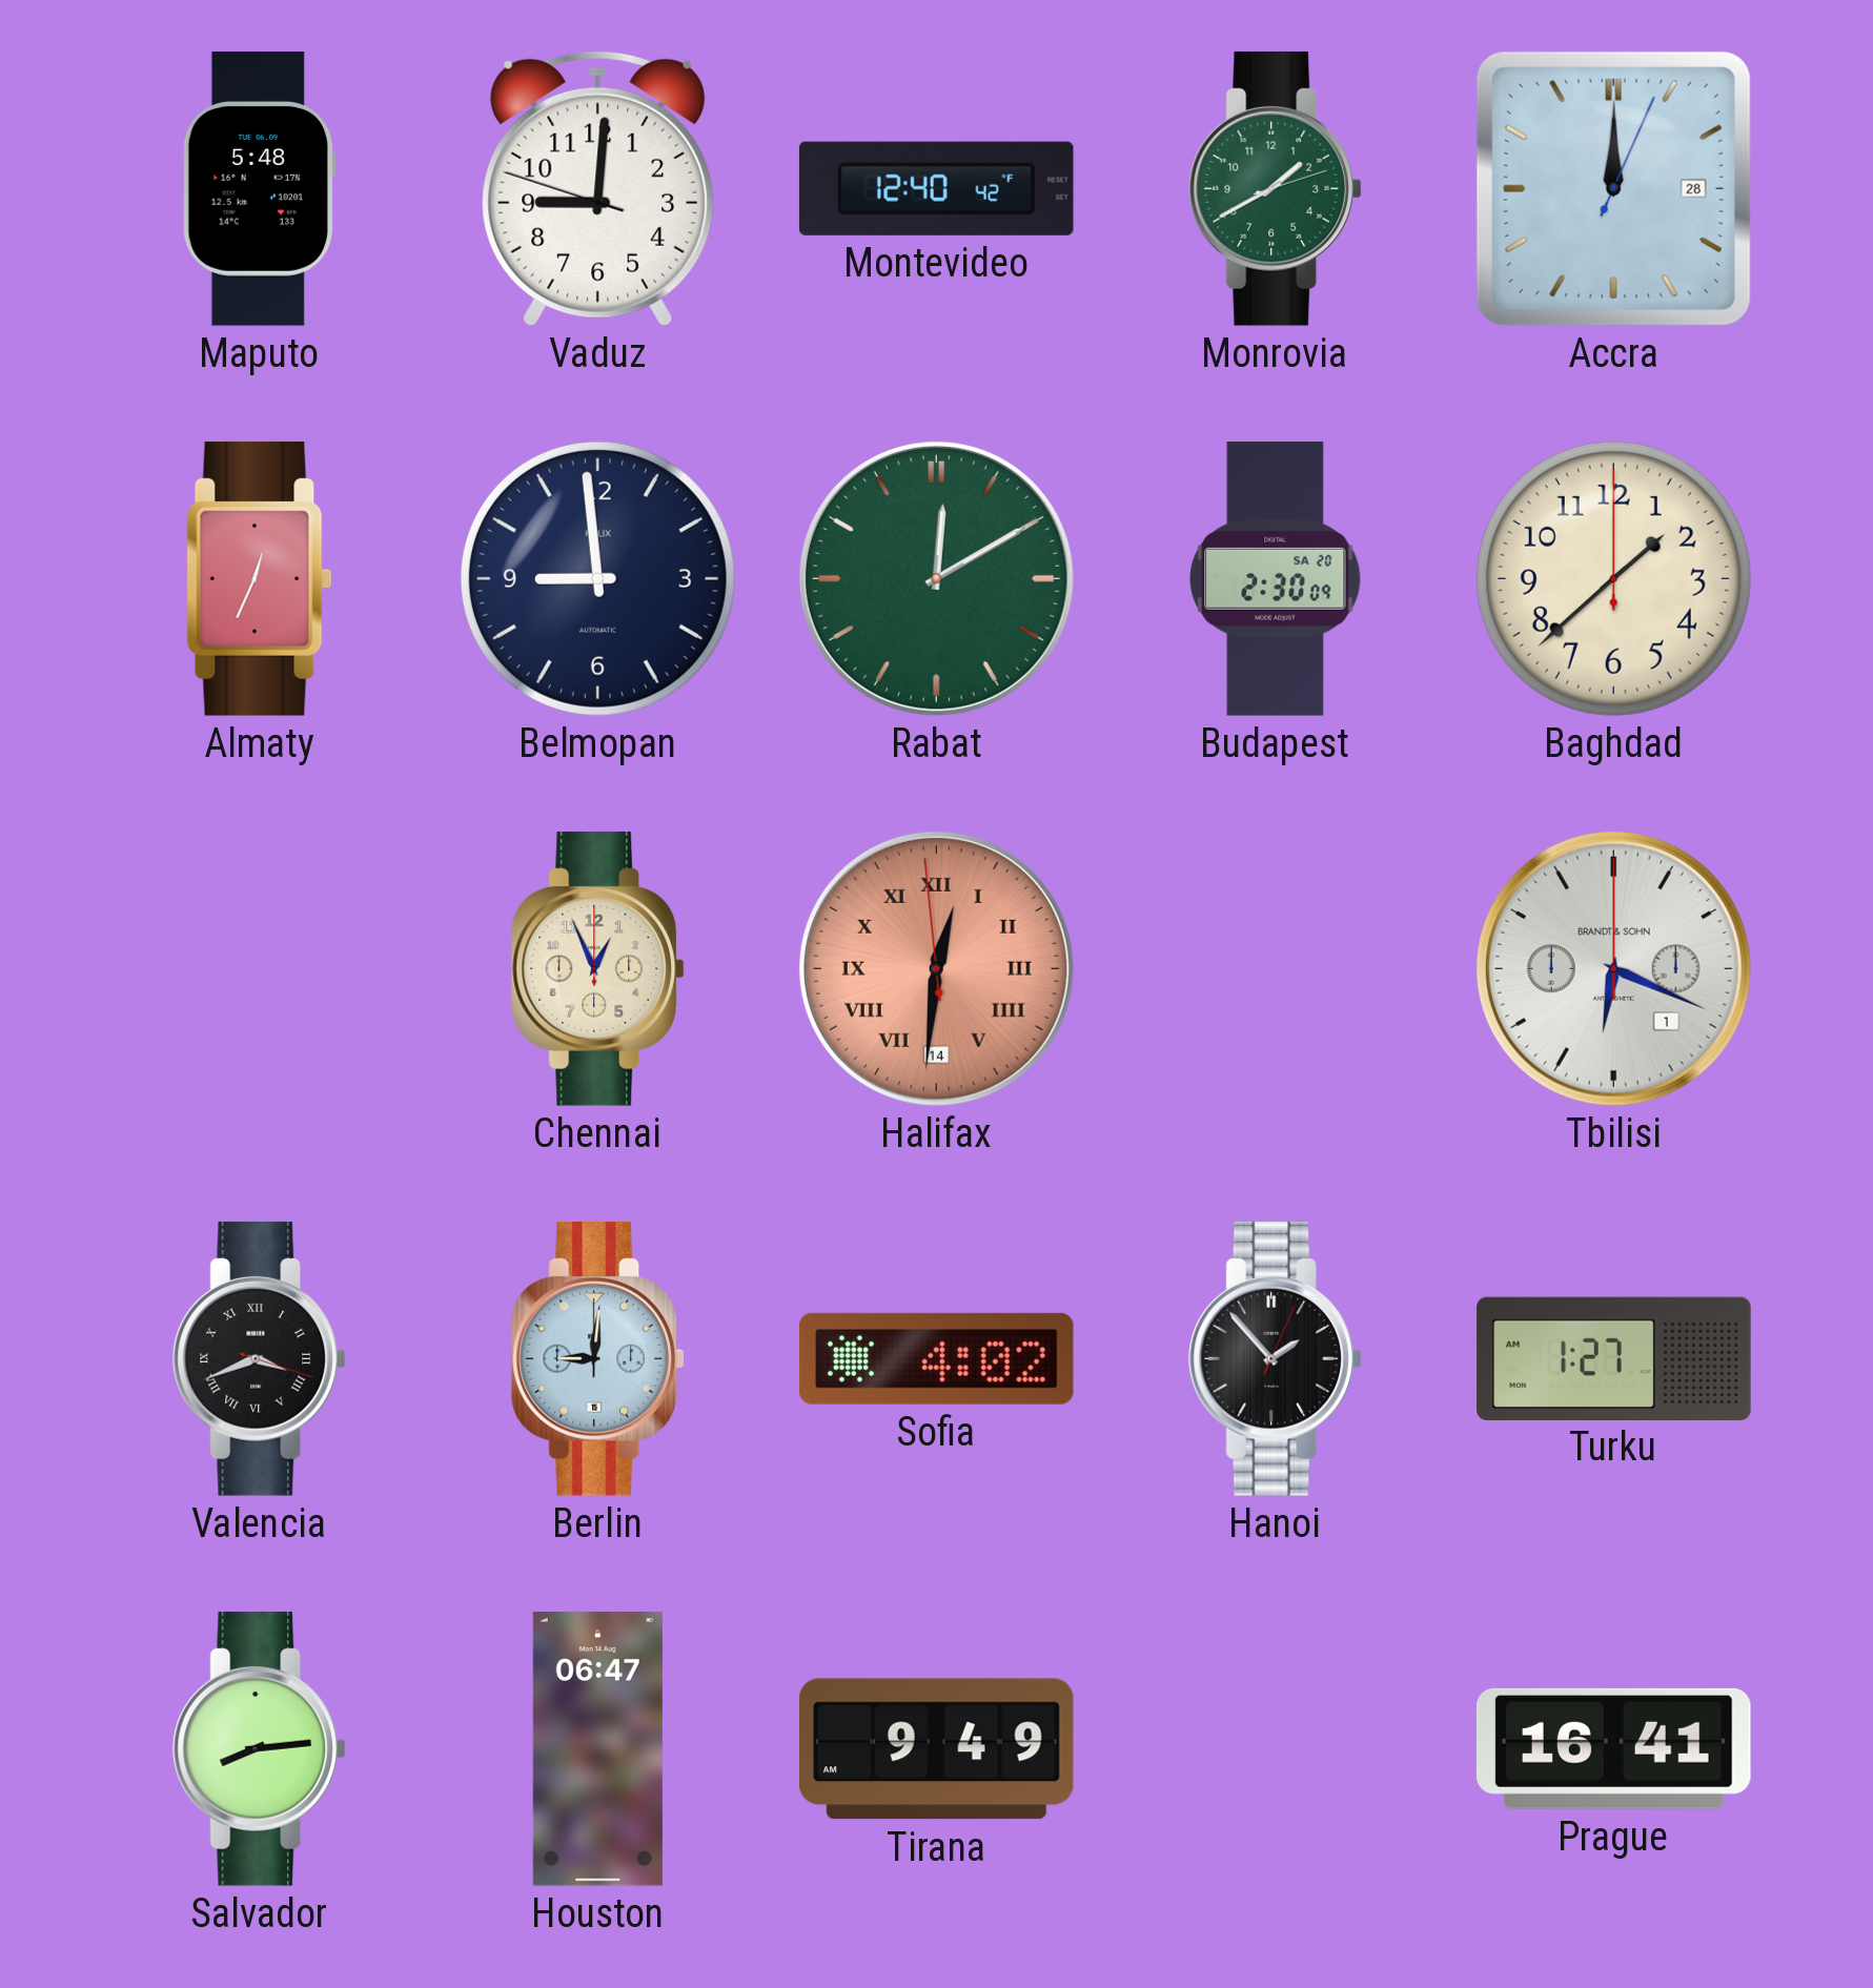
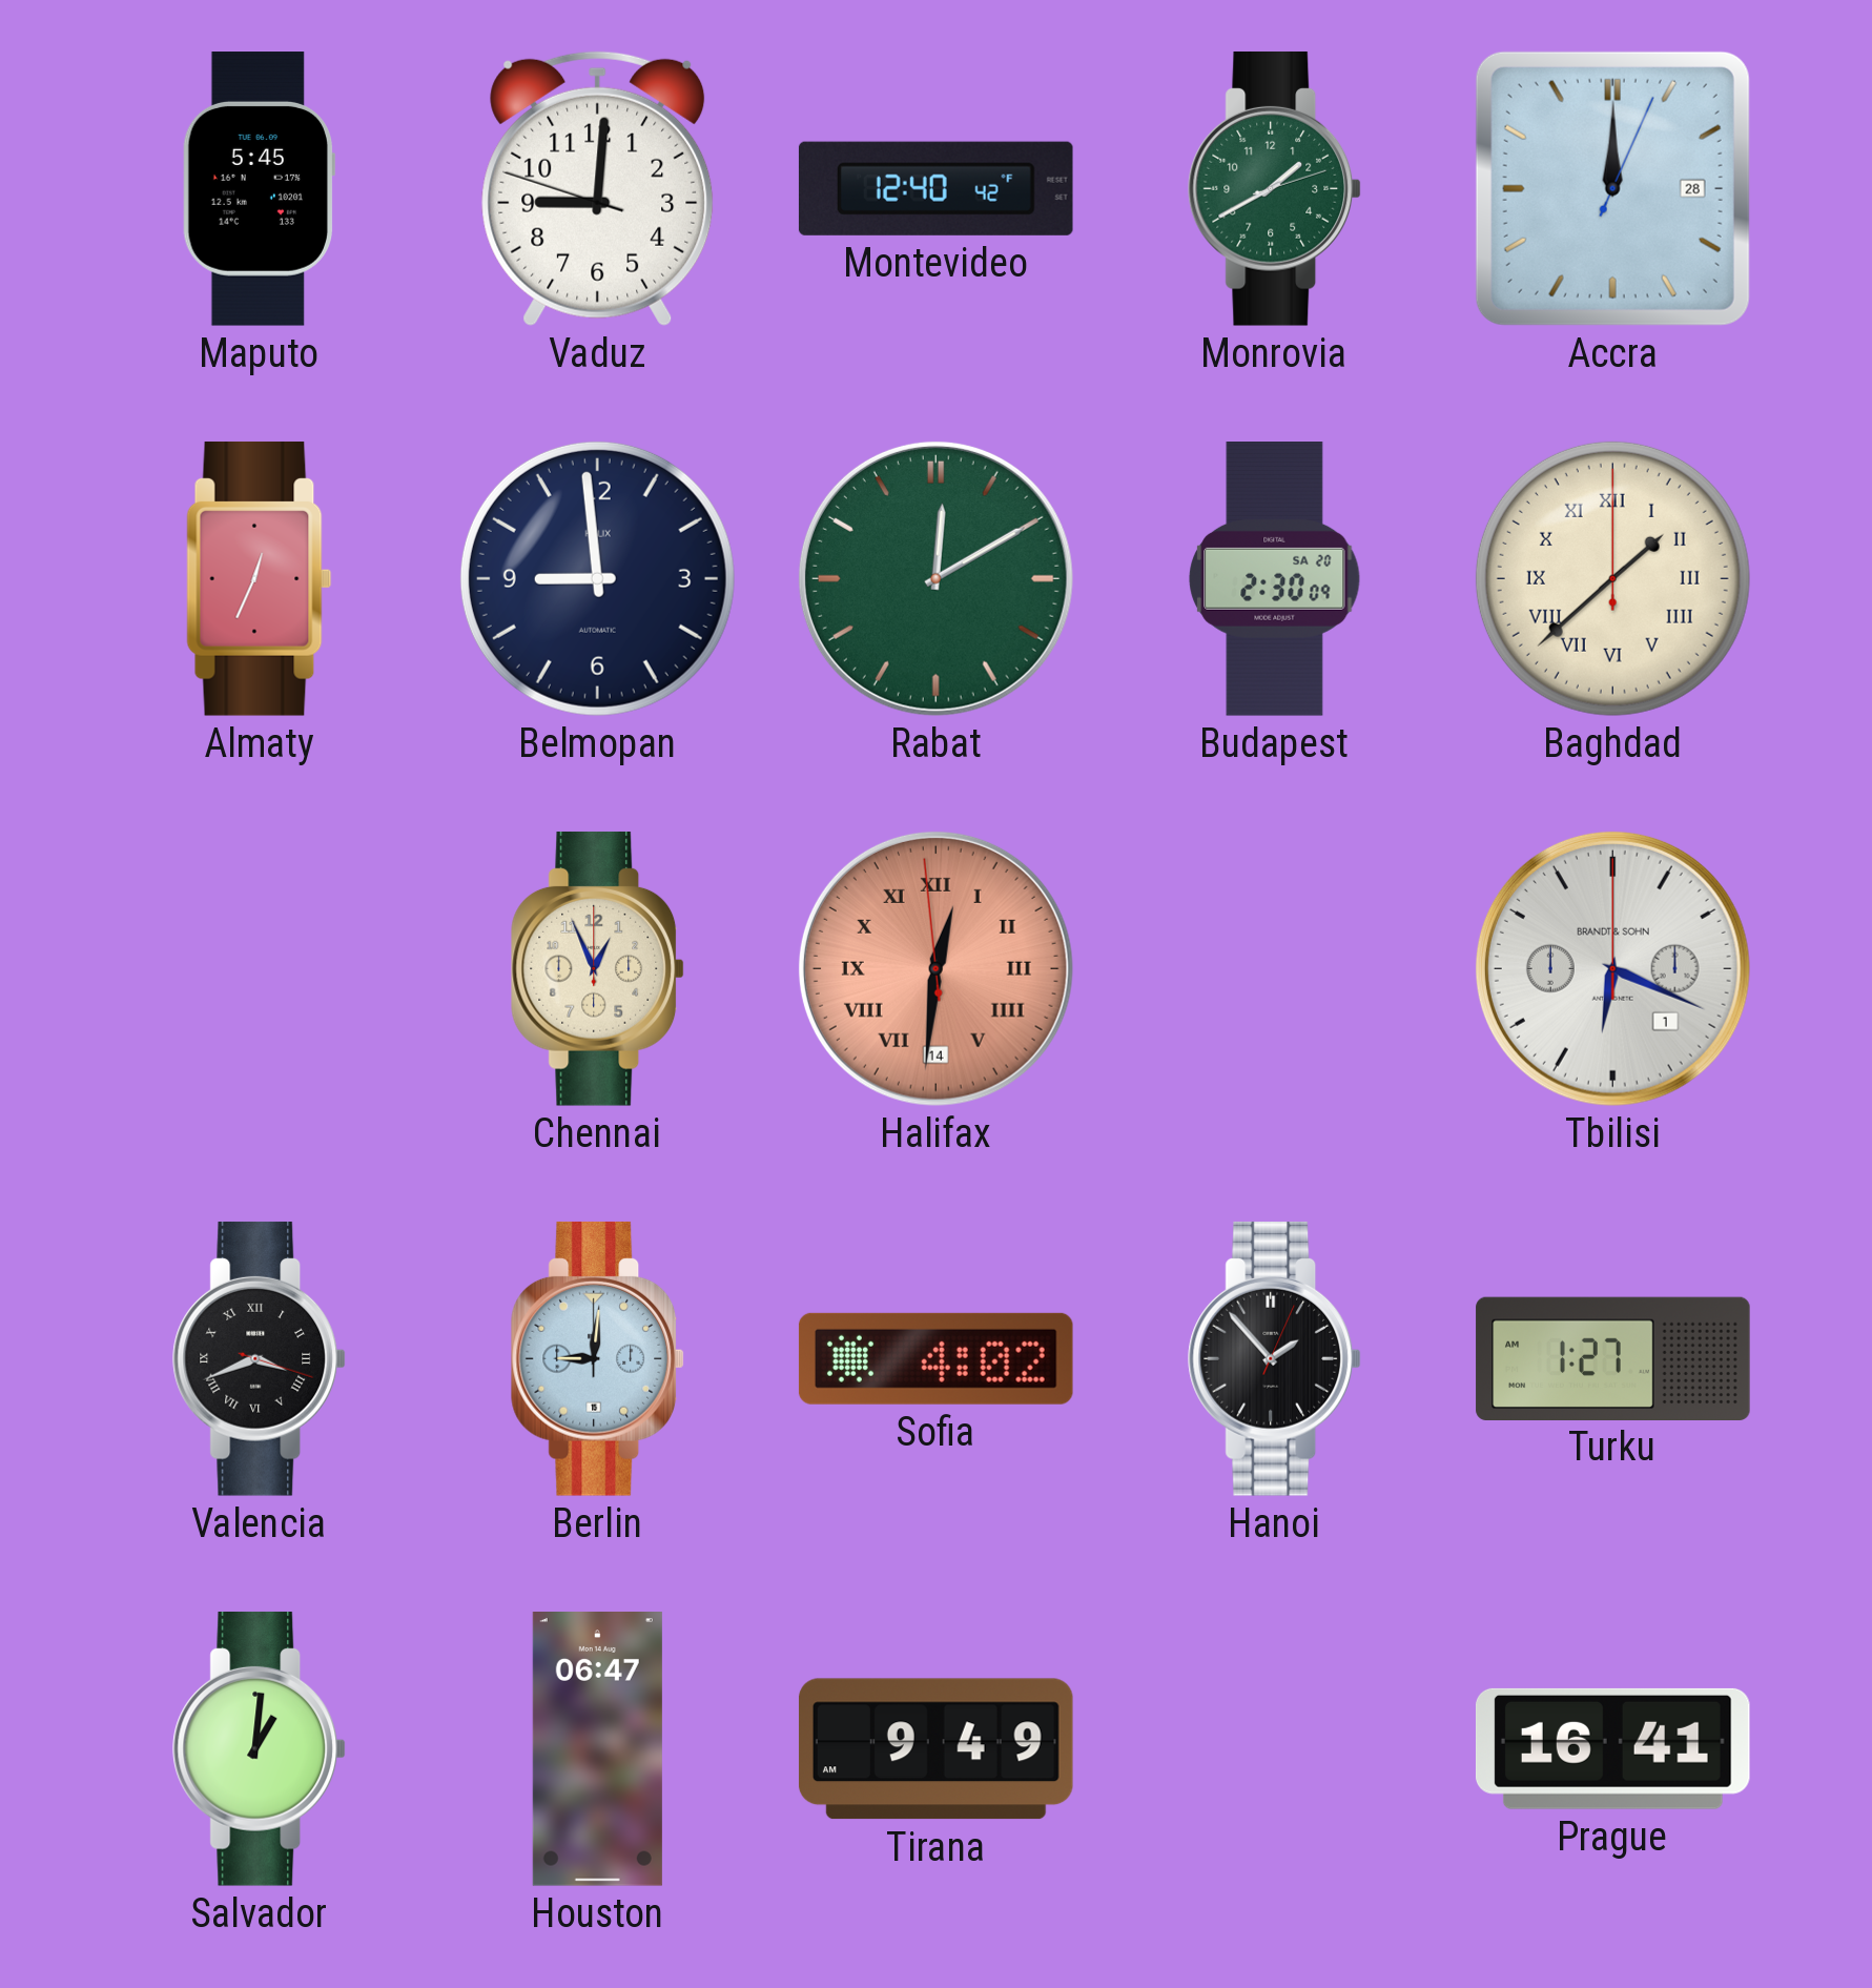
Maputo: 5:48 -> 5:45
Baghdad numerals: Arabic -> Roman
Salvador: 8:14 -> 1:01
